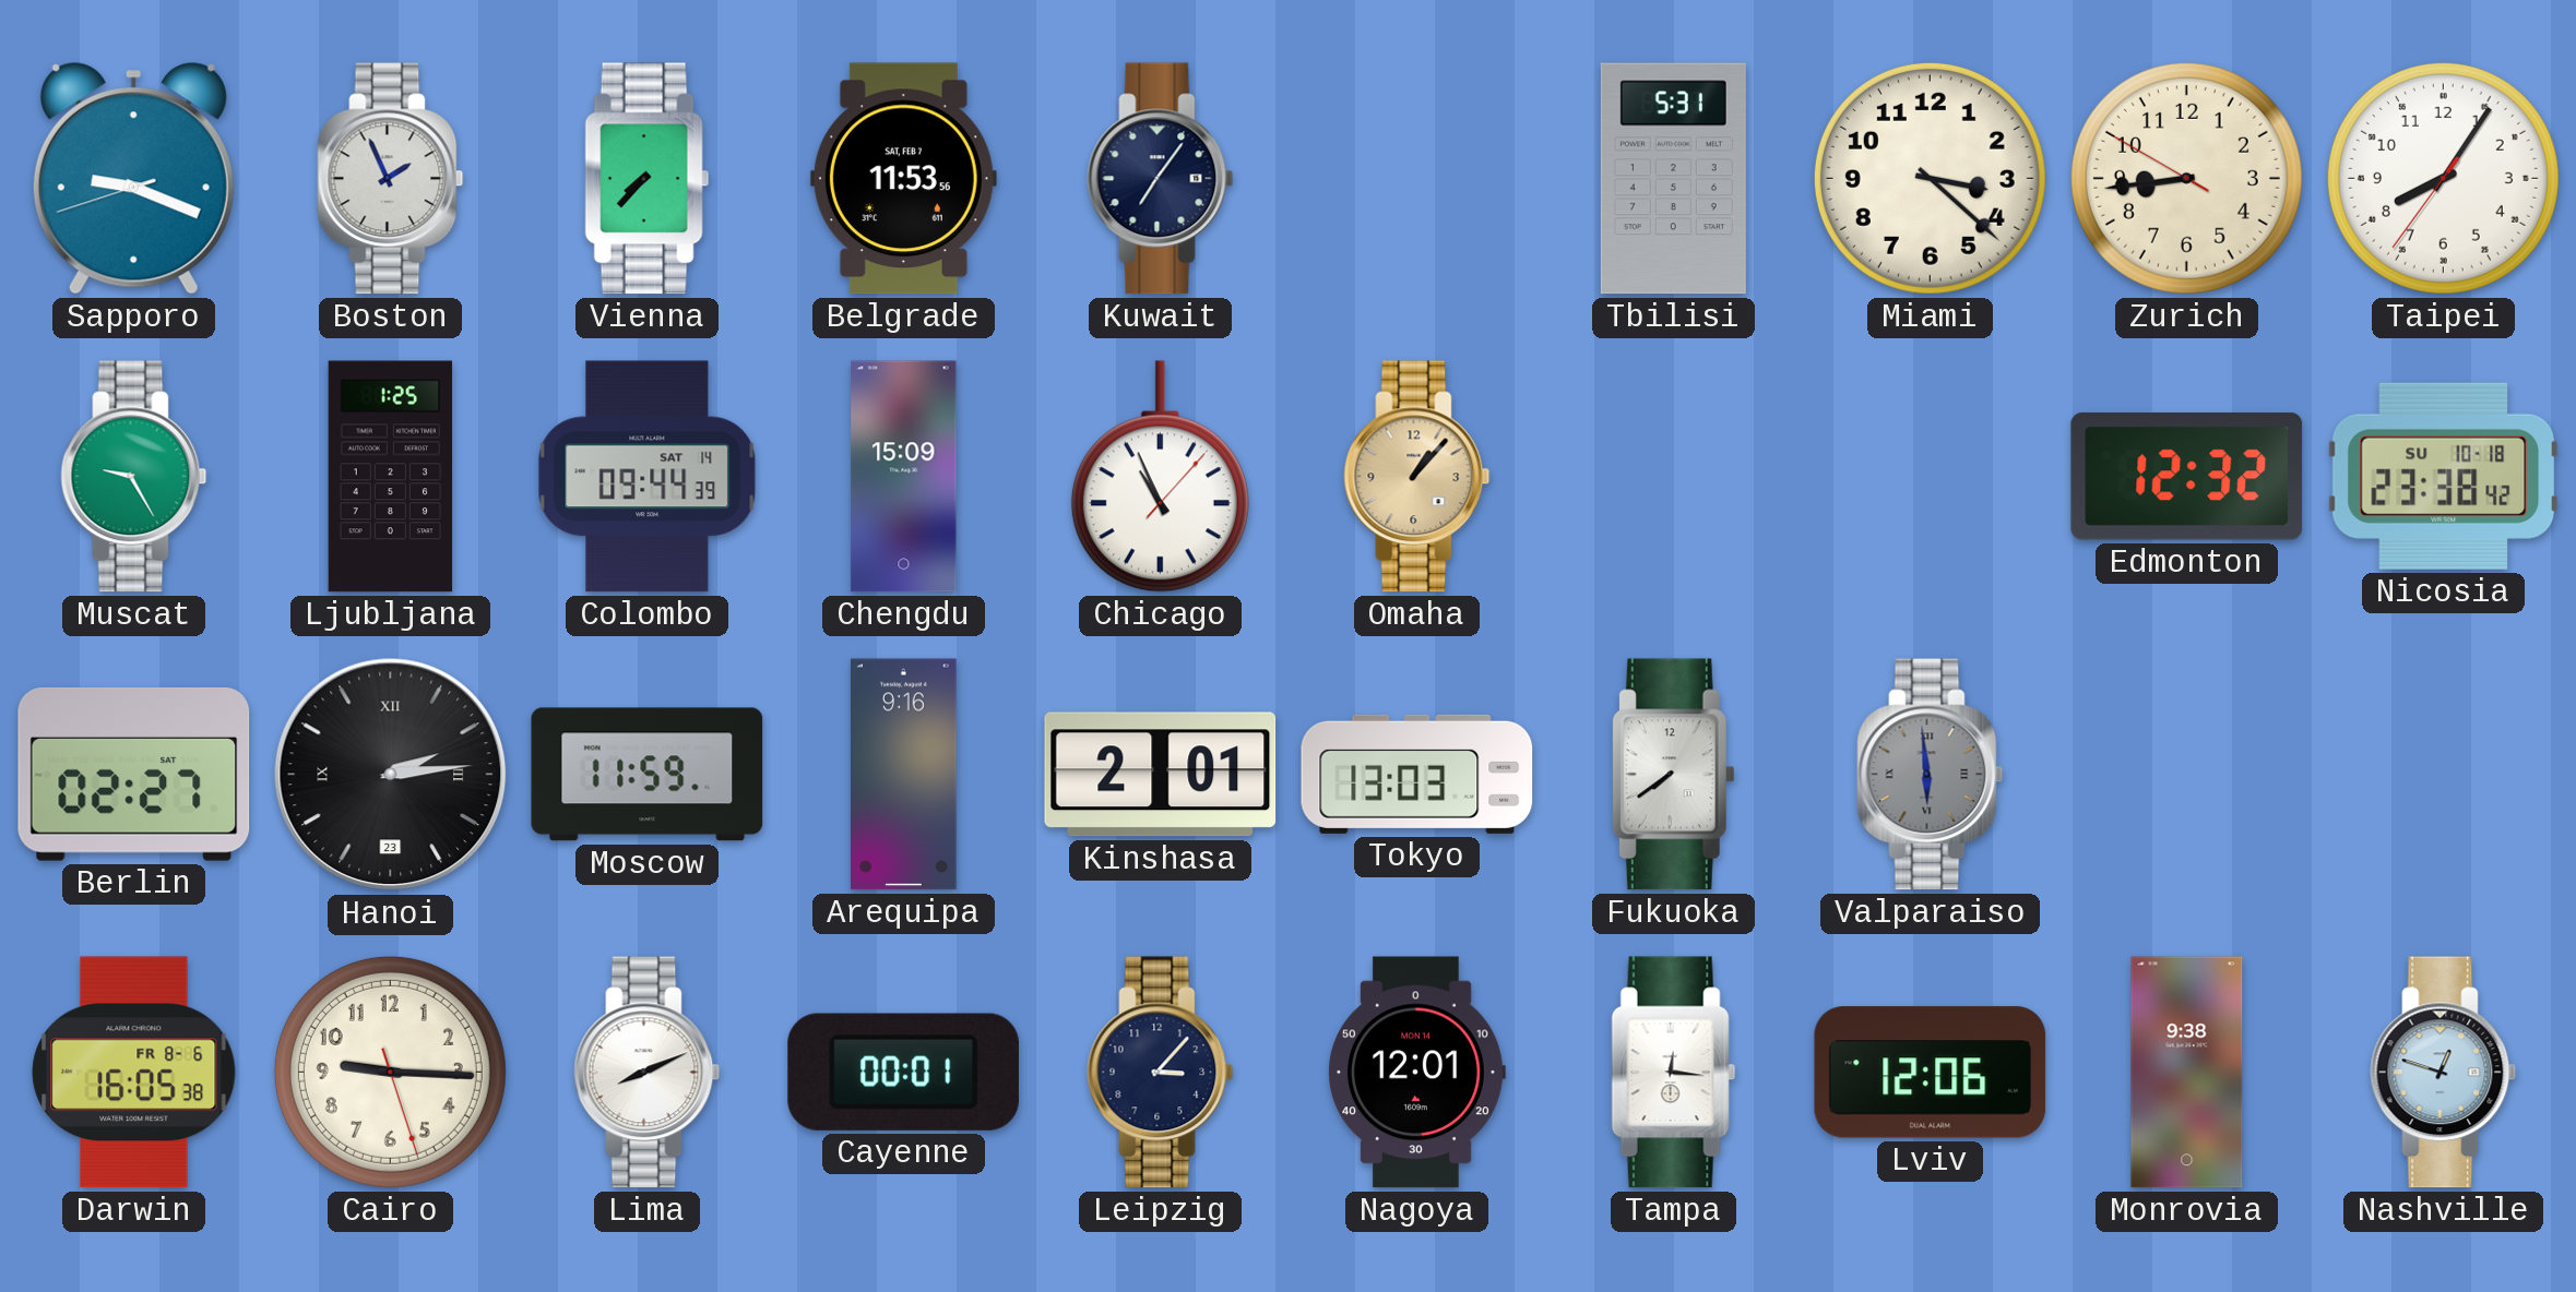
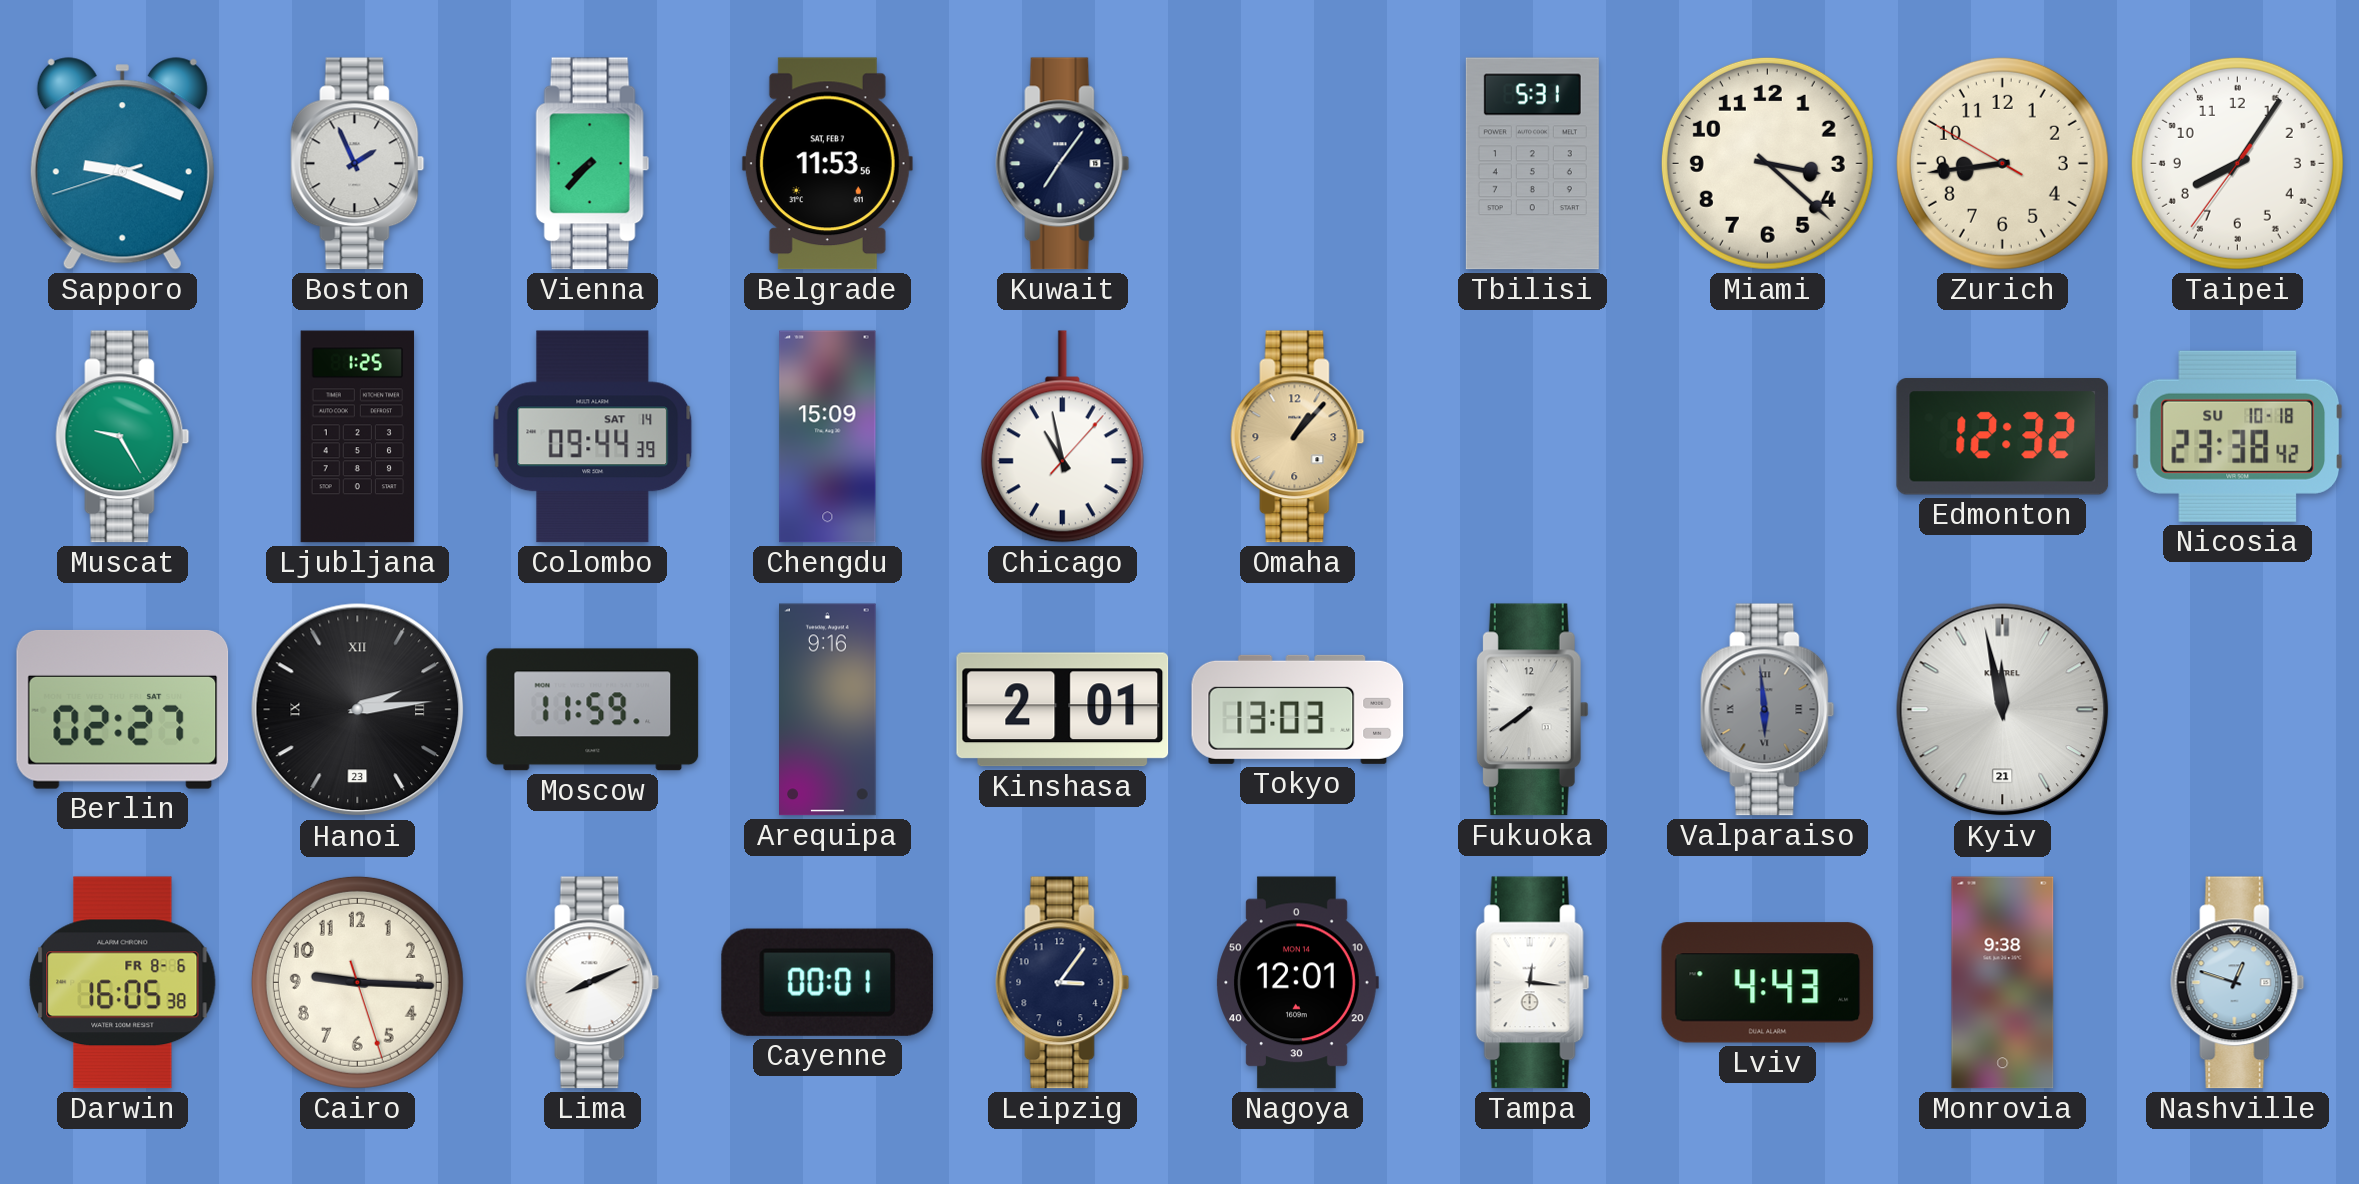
Chicago: 10:56 -> 10:58
Kyiv: none -> 11:58
Leipzig: 3:07 -> 3:06
Lviv: 12:06 -> 4:43
